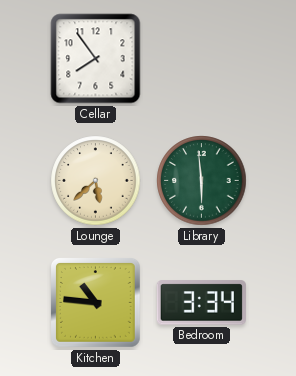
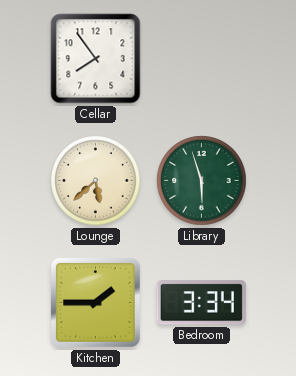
Library: 5:59 -> 5:57
Kitchen: 10:46 -> 1:45
